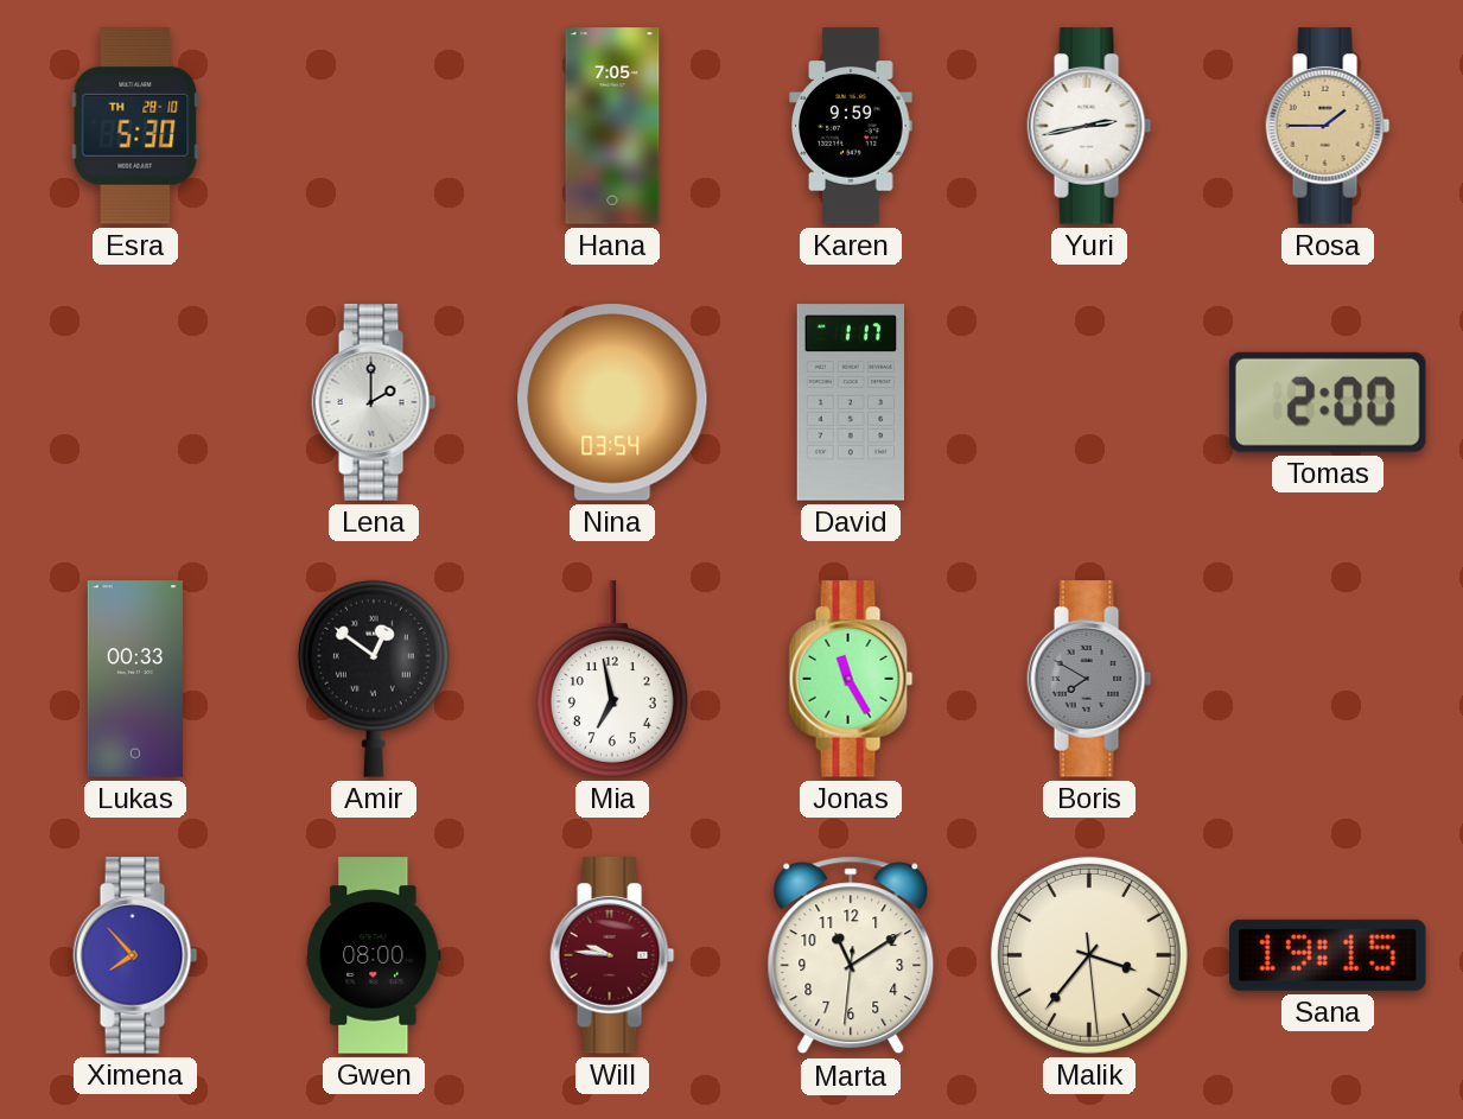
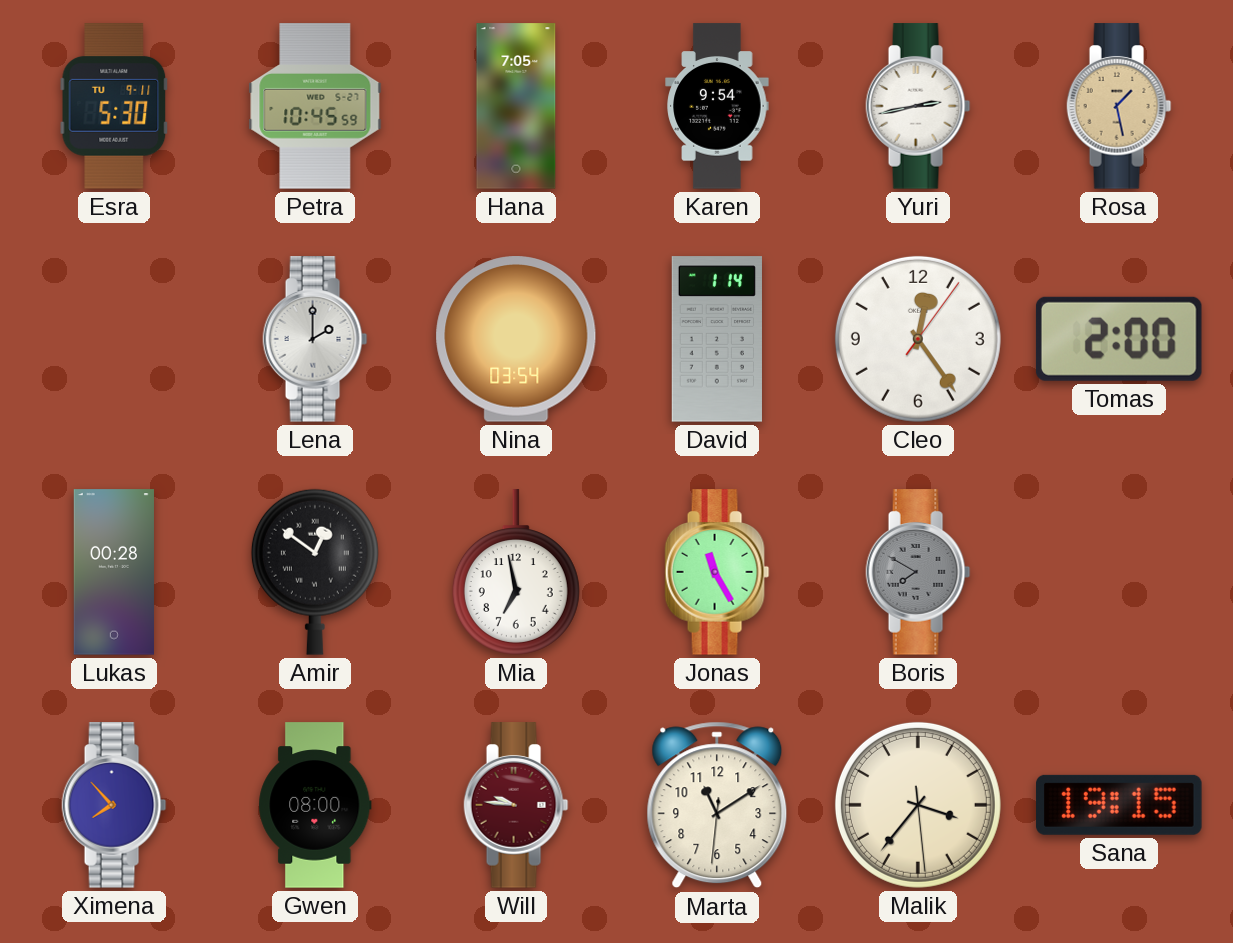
Esra date: TH 28-10 -> TU 9-11
Petra: none -> 10:45
Karen: 9:59 -> 9:54
Rosa: 1:45 -> 1:28
David: 1:17 -> 1:14
Cleo: none -> 12:24
Lukas: 00:33 -> 00:28
